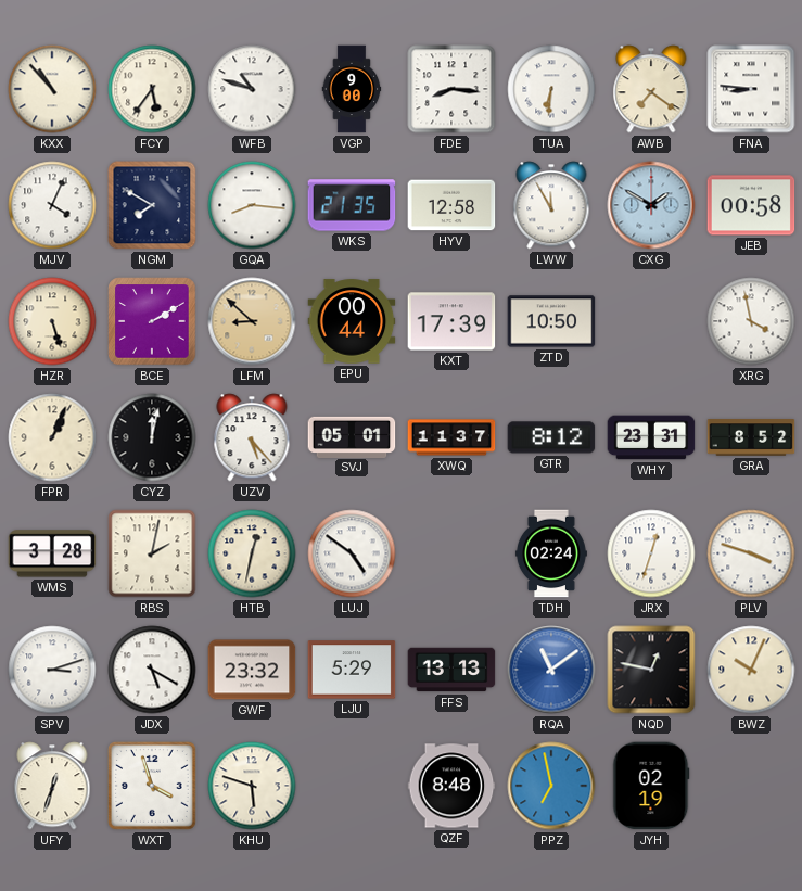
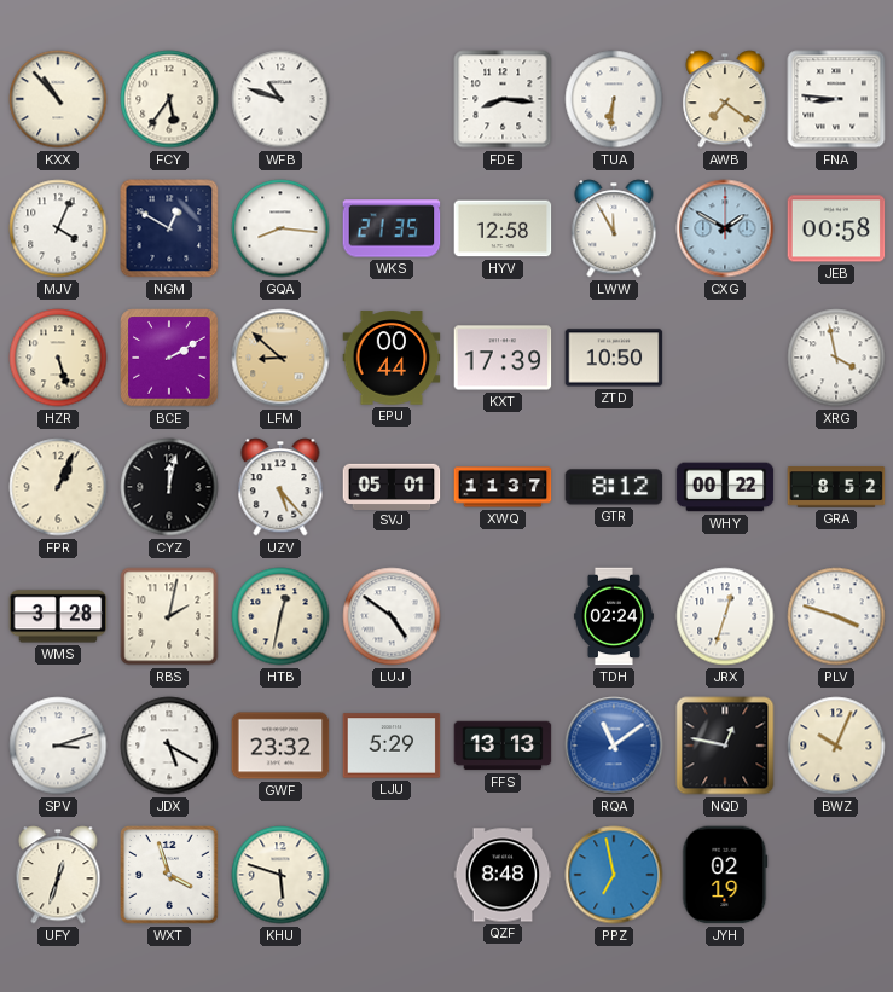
VGP: 9:00 -> none
NGM: 7:50 -> 12:50
WHY: 23:31 -> 00:22
